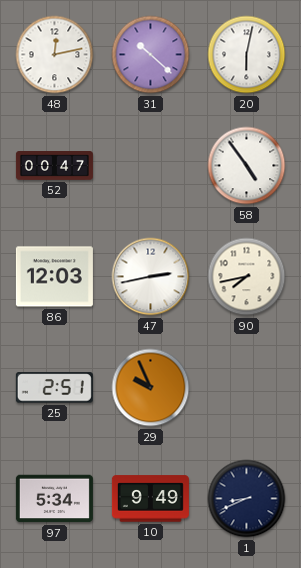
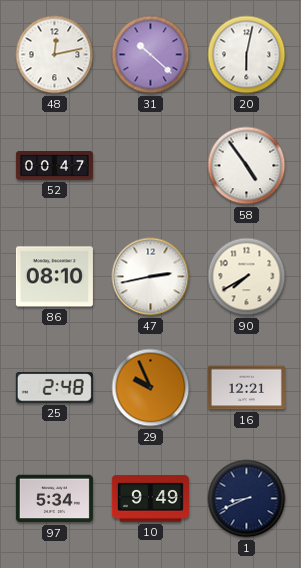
86: 12:03 -> 08:10
90: 7:43 -> 7:40
25: 2:51 -> 2:48
16: none -> 12:21
